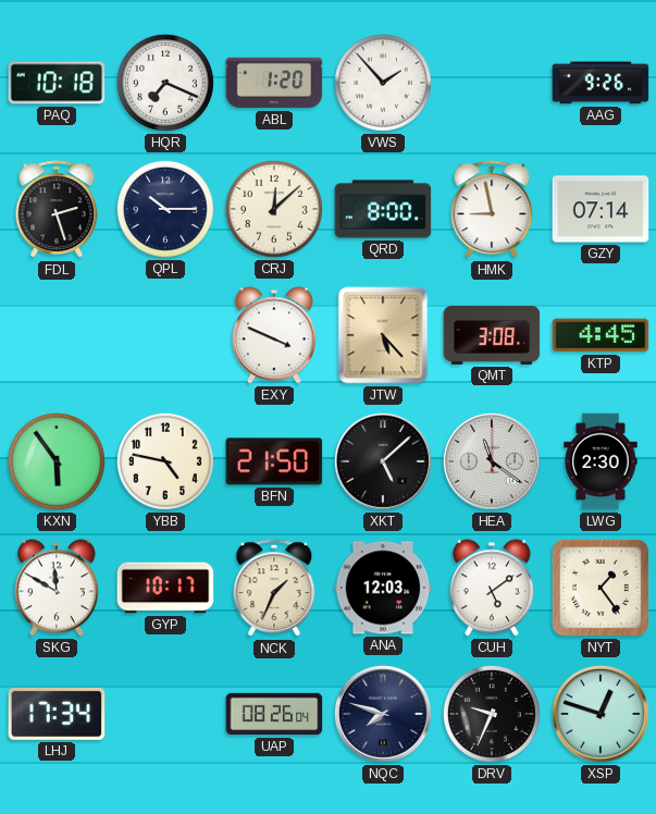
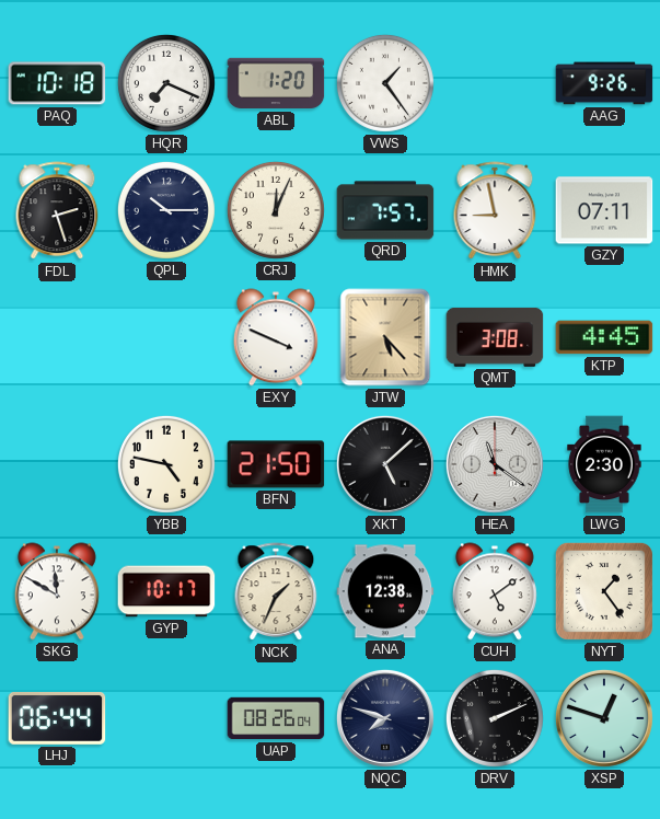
VWS: 1:53 -> 1:24
CRJ: 12:08 -> 12:04
QRD: 8:00 -> 7:57
GZY: 07:14 -> 07:11
KXN: 5:54 -> none
ANA: 12:03 -> 12:38
LHJ: 17:34 -> 06:44
DRV: 9:34 -> 2:11
